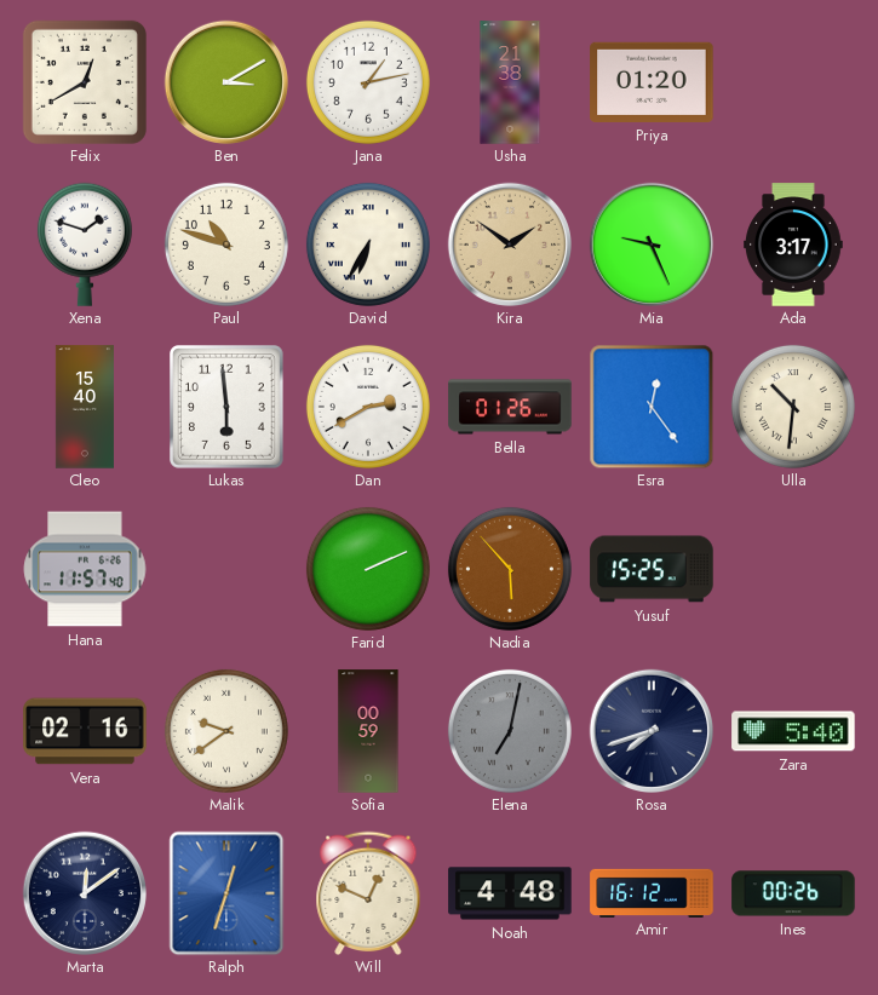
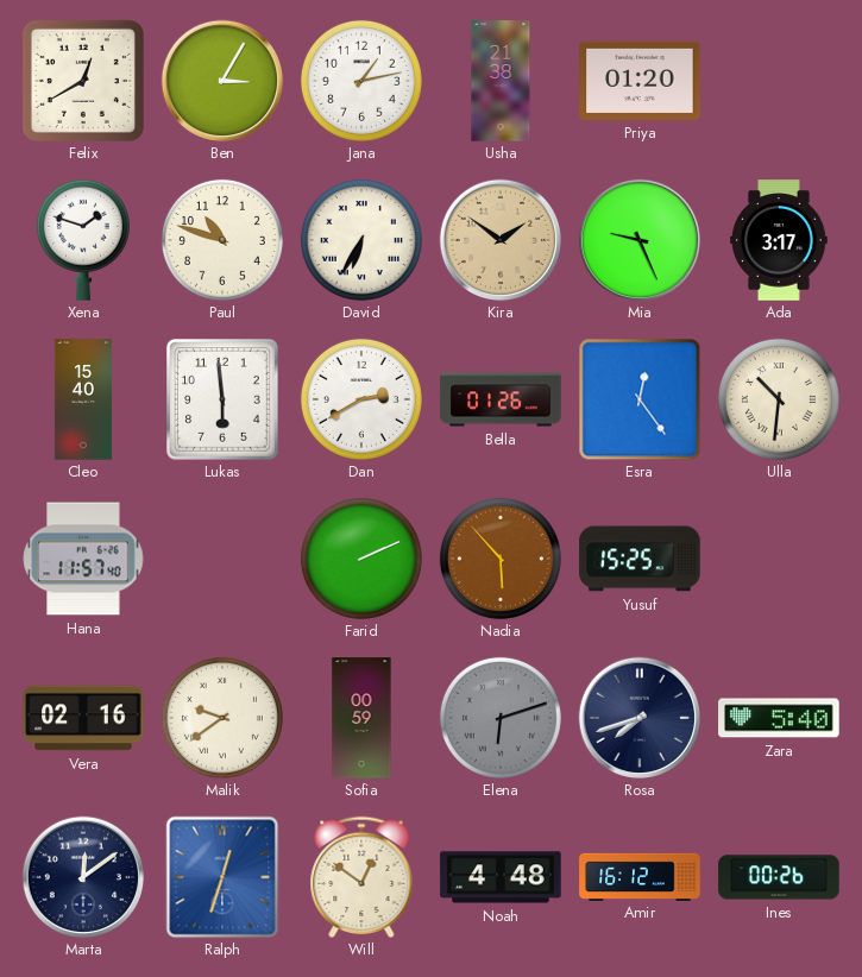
Ben: 3:10 -> 3:05
Elena: 7:02 -> 6:12
Will: 12:49 -> 12:51
